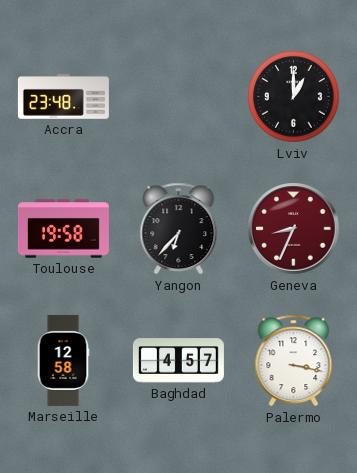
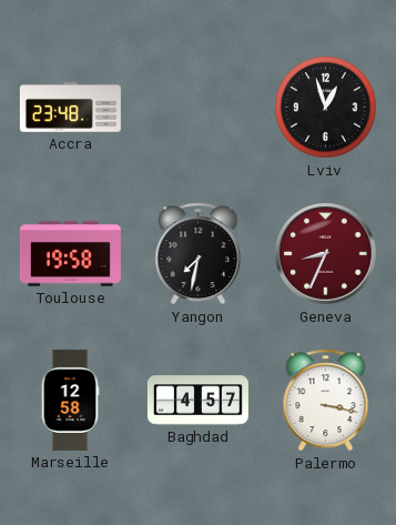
Lviv: 1:00 -> 12:57
Yangon: 6:37 -> 7:32
